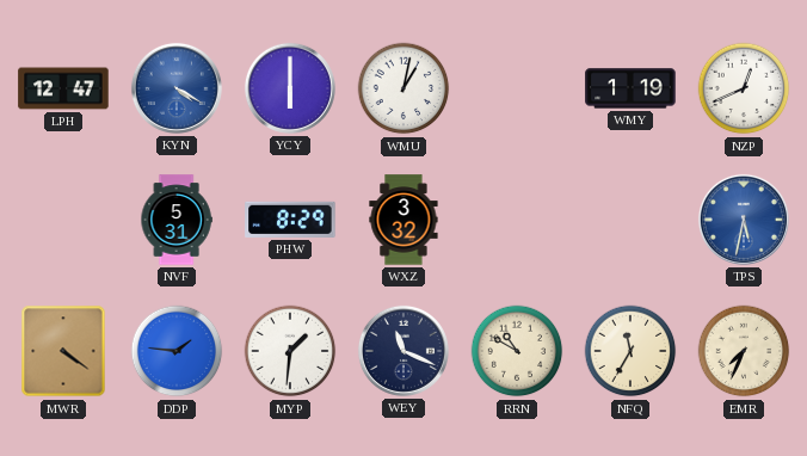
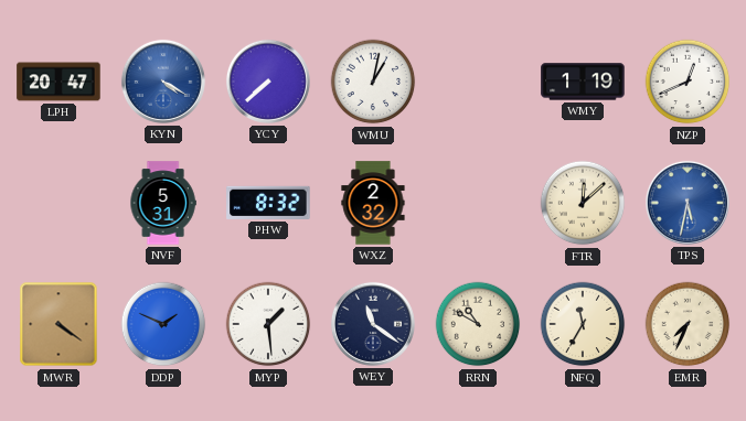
LPH: 12:47 -> 20:47
YCY: 6:00 -> 7:38
PHW: 8:29 -> 8:32
WXZ: 3:32 -> 2:32
FTR: none -> 12:08
DDP: 1:46 -> 1:49
MYP: 1:31 -> 1:29
WEY: 11:19 -> 11:21
